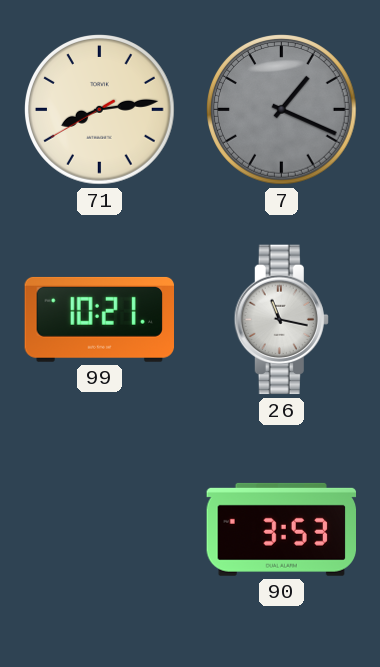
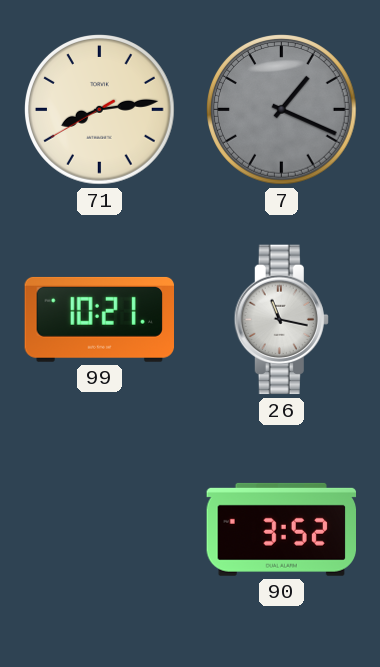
90: 3:53 -> 3:52
